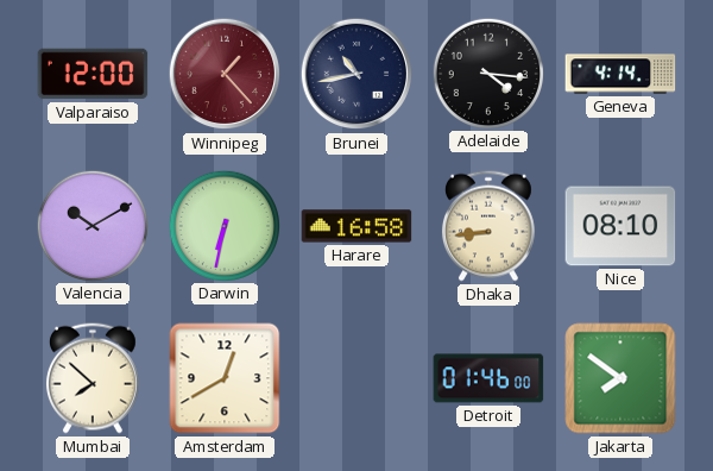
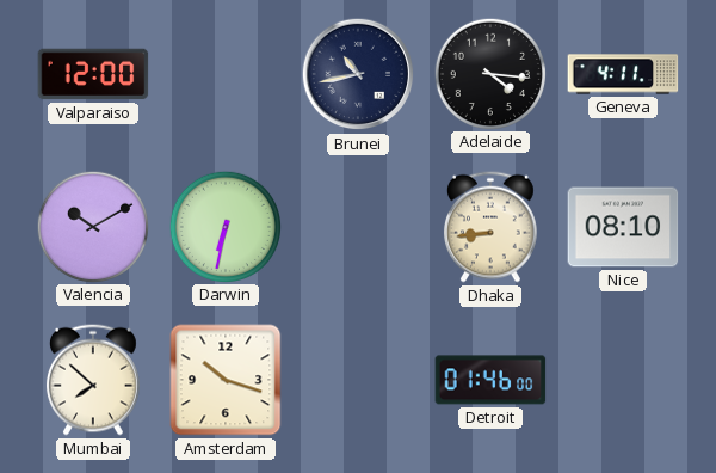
Winnipeg: 1:23 -> none
Geneva: 4:14 -> 4:11
Harare: 16:58 -> none
Amsterdam: 12:40 -> 10:18
Jakarta: 7:51 -> none
